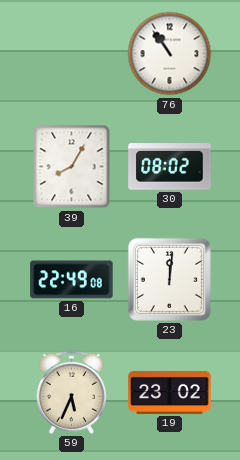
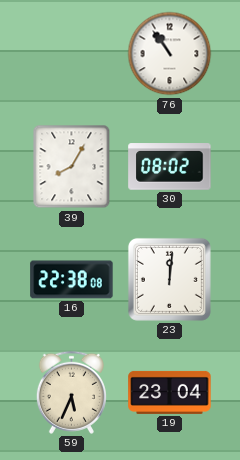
16: 22:49 -> 22:38
19: 23:02 -> 23:04
